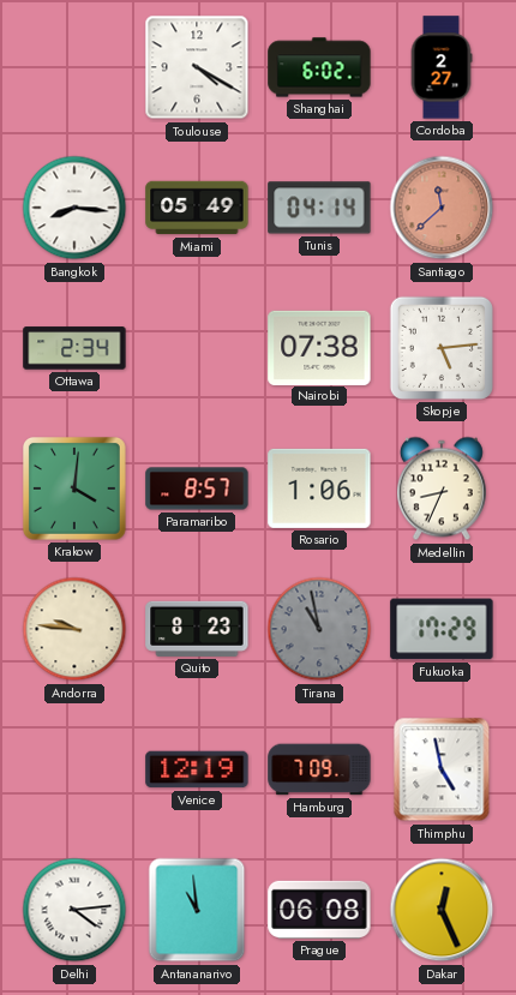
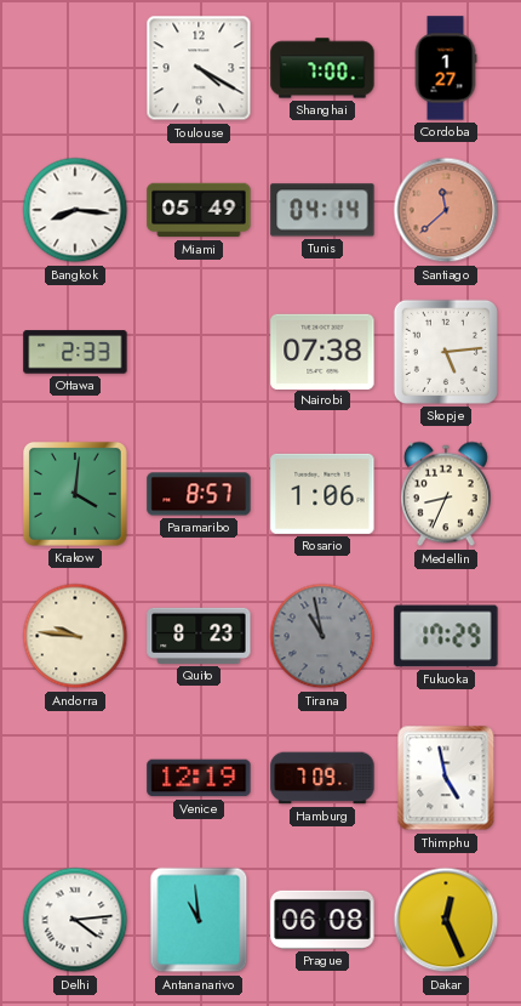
Shanghai: 6:02 -> 7:00
Cordoba: 2:27 -> 1:27
Ottawa: 2:34 -> 2:33
